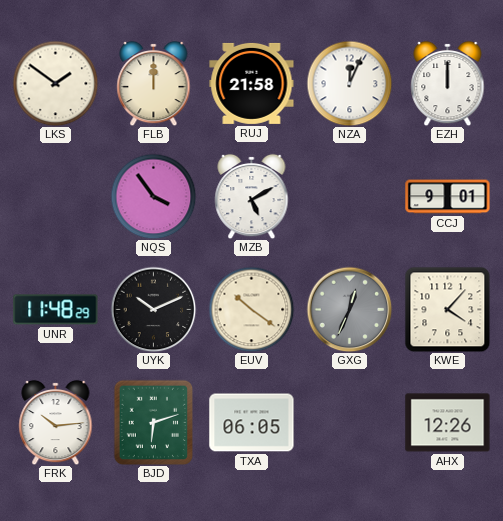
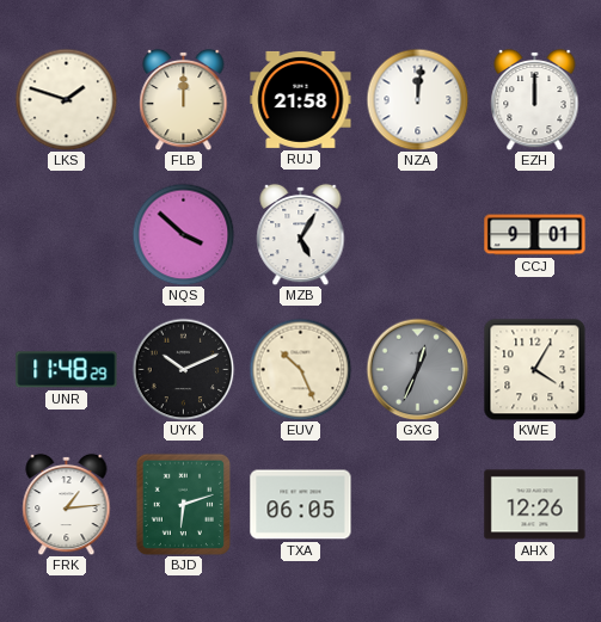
LKS: 1:51 -> 1:48
NZA: 12:04 -> 12:01
NQS: 3:54 -> 3:52
MZB: 5:10 -> 5:05
EUV: 10:21 -> 10:26
KWE: 4:07 -> 4:05
FRK: 10:14 -> 1:14
